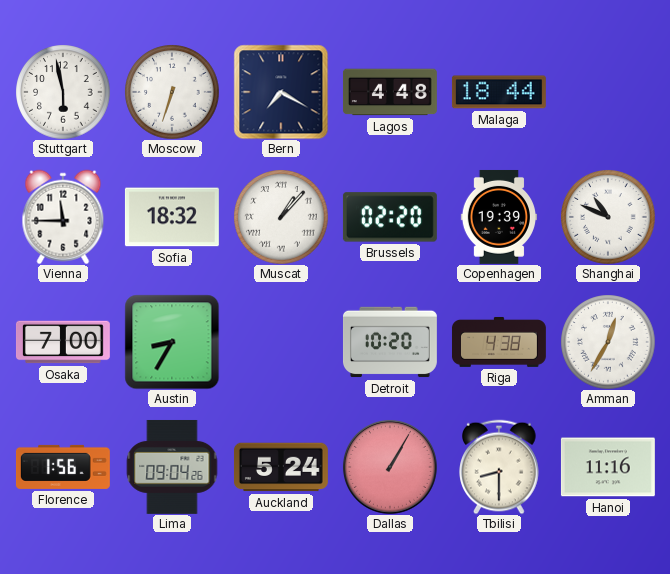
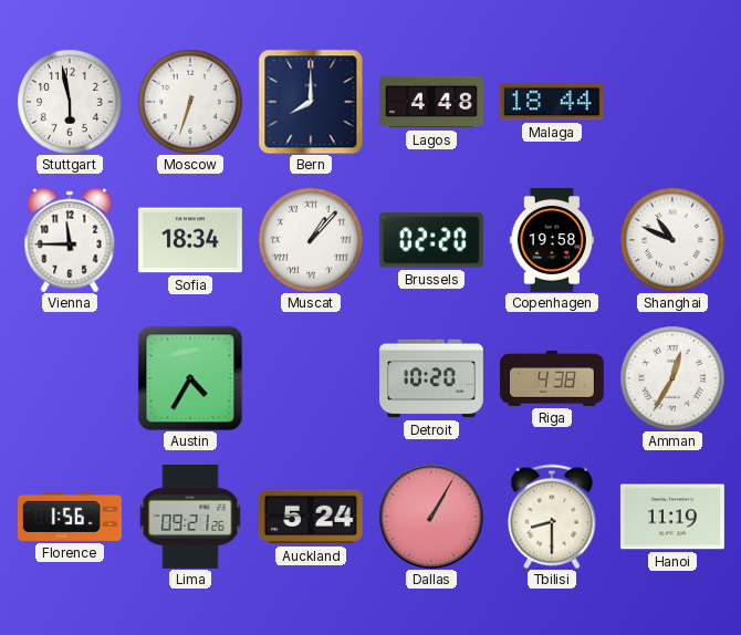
Bern: 7:20 -> 8:00
Sofia: 18:32 -> 18:34
Copenhagen: 19:39 -> 19:58
Osaka: 7:00 -> none
Austin: 8:35 -> 4:35
Lima: 09:04 -> 09:21
Hanoi: 11:16 -> 11:19
